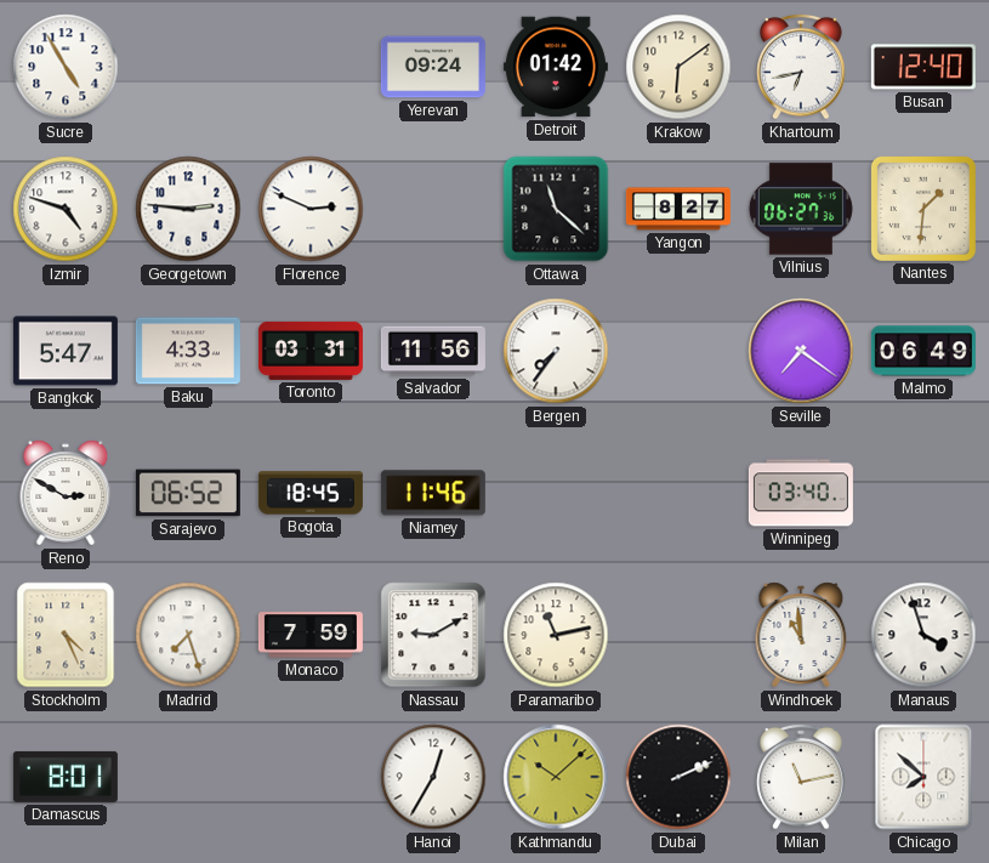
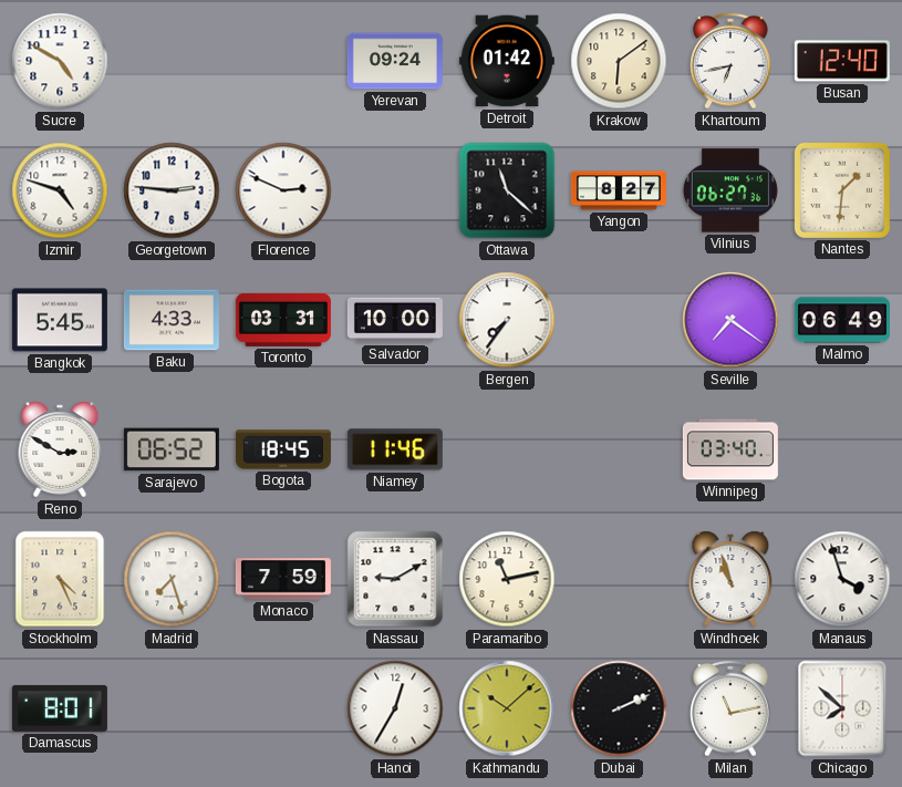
Sucre: 4:55 -> 4:50
Bangkok: 5:47 -> 5:45
Salvador: 11:56 -> 10:00
Windhoek: 10:59 -> 10:57
